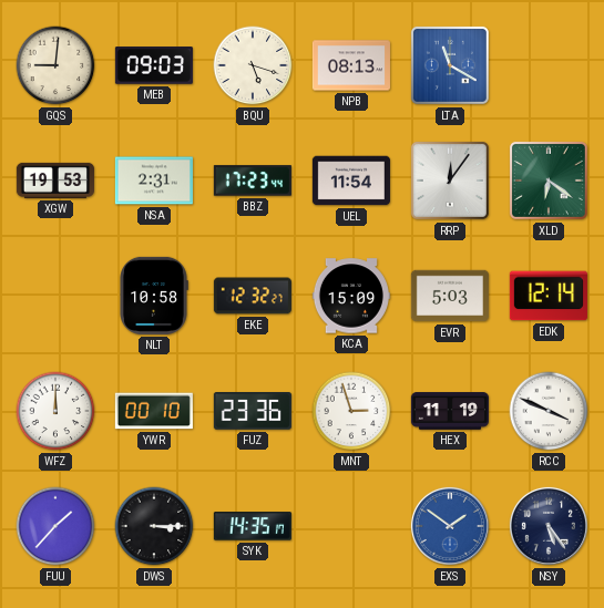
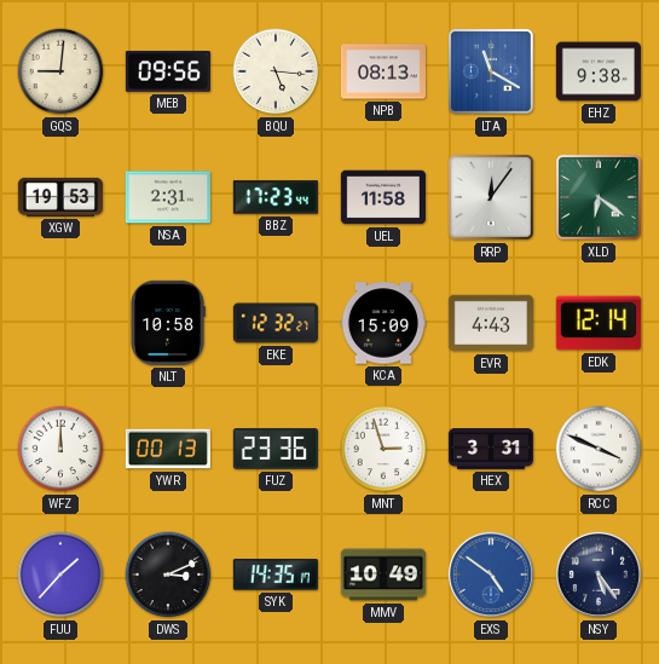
MEB: 09:03 -> 09:56
BQU: 5:18 -> 5:16
EHZ: none -> 9:38
UEL: 11:54 -> 11:58
EVR: 5:03 -> 4:43
YWR: 00:10 -> 00:13
HEX: 11:19 -> 3:31
DWS: 3:15 -> 3:11
MMV: none -> 10:49
EXS: 1:51 -> 4:51
